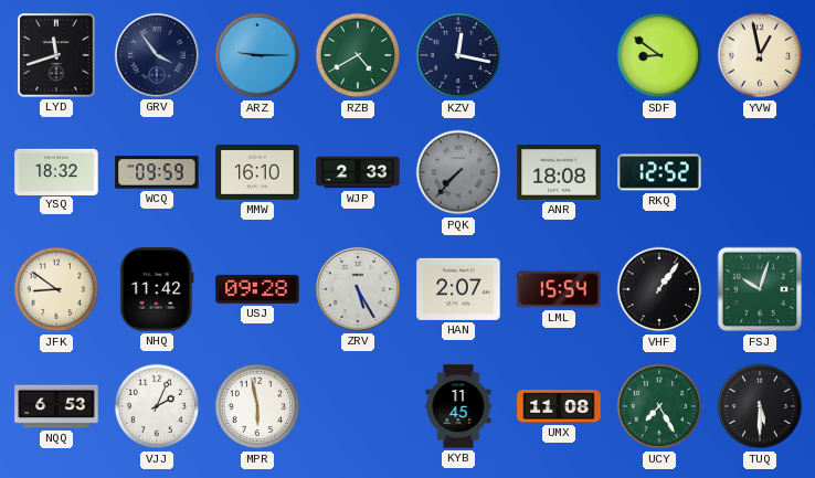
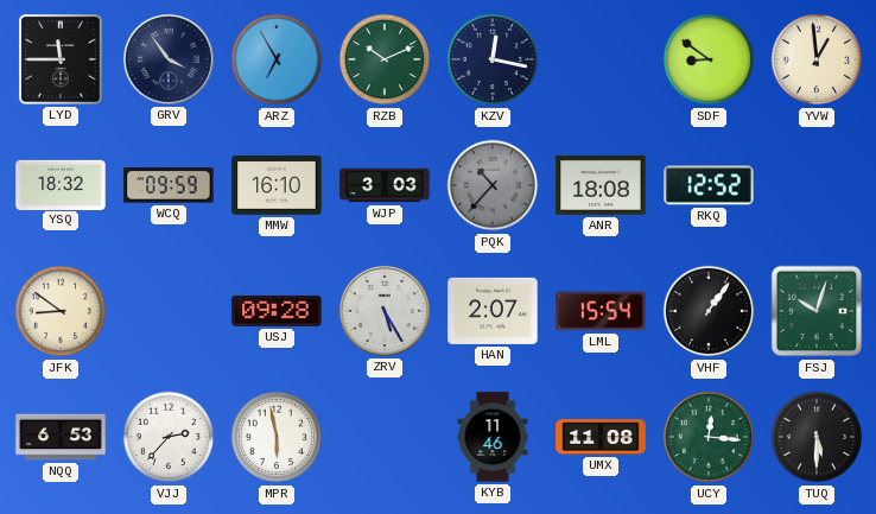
LYD: 11:42 -> 11:45
ARZ: 9:15 -> 6:55
RZB: 4:40 -> 10:11
YVW: 12:58 -> 12:59
WJP: 2:33 -> 3:03
PQK: 7:37 -> 10:37
NHQ: 11:42 -> none
VJJ: 2:04 -> 2:37
KYB: 11:45 -> 11:46
UCY: 7:25 -> 12:16
